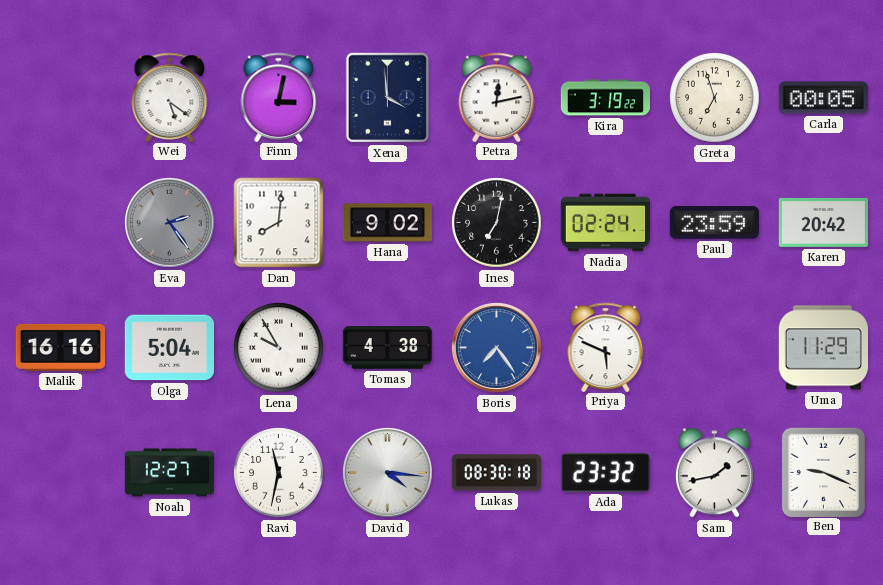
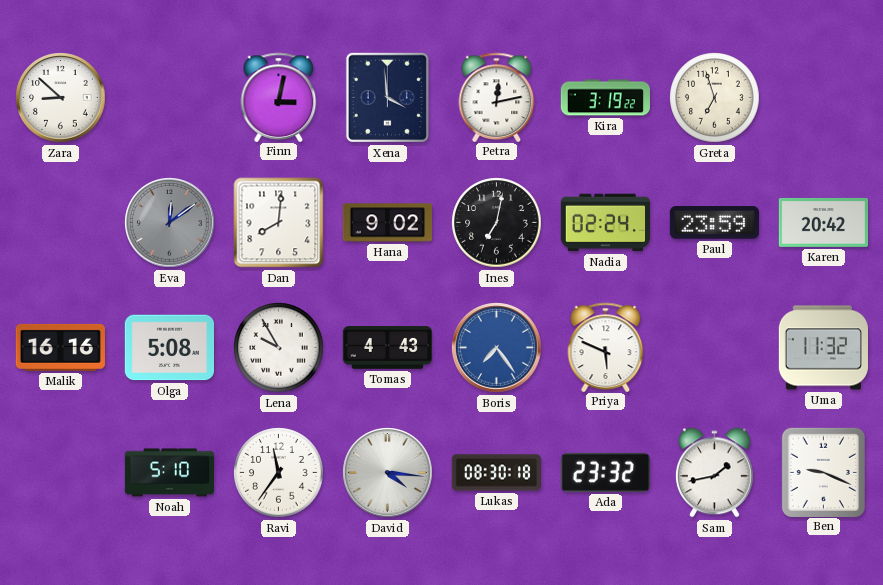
Zara: none -> 8:52
Wei: 5:21 -> none
Carla: 00:05 -> none
Eva: 2:24 -> 12:09
Olga: 5:04 -> 5:08
Tomas: 4:38 -> 4:43
Uma: 11:29 -> 11:32
Noah: 12:27 -> 5:10
Ravi: 11:32 -> 11:36
